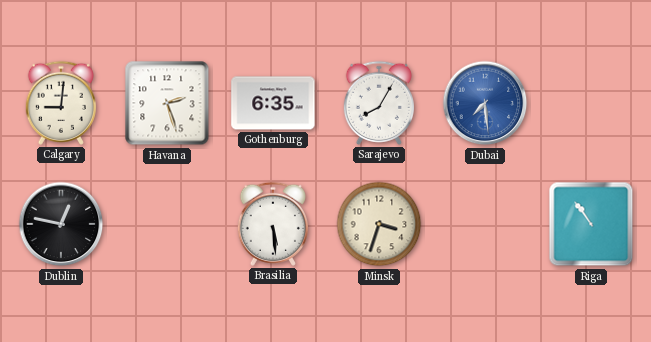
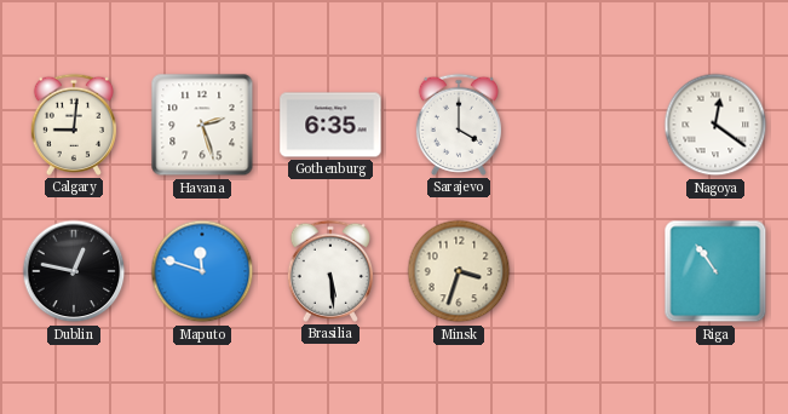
Sarajevo: 8:05 -> 4:00
Dubai: 7:29 -> none
Nagoya: none -> 12:21
Maputo: none -> 11:48
